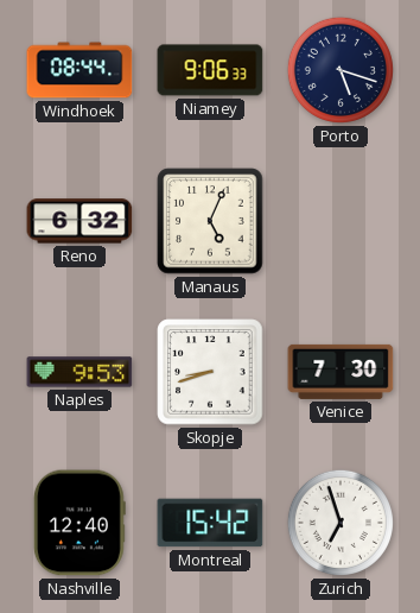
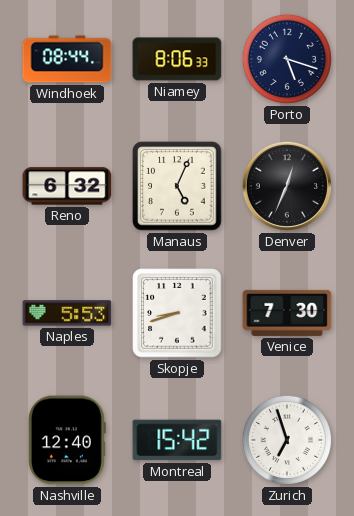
Niamey: 9:06 -> 8:06
Denver: none -> 12:34
Naples: 9:53 -> 5:53
